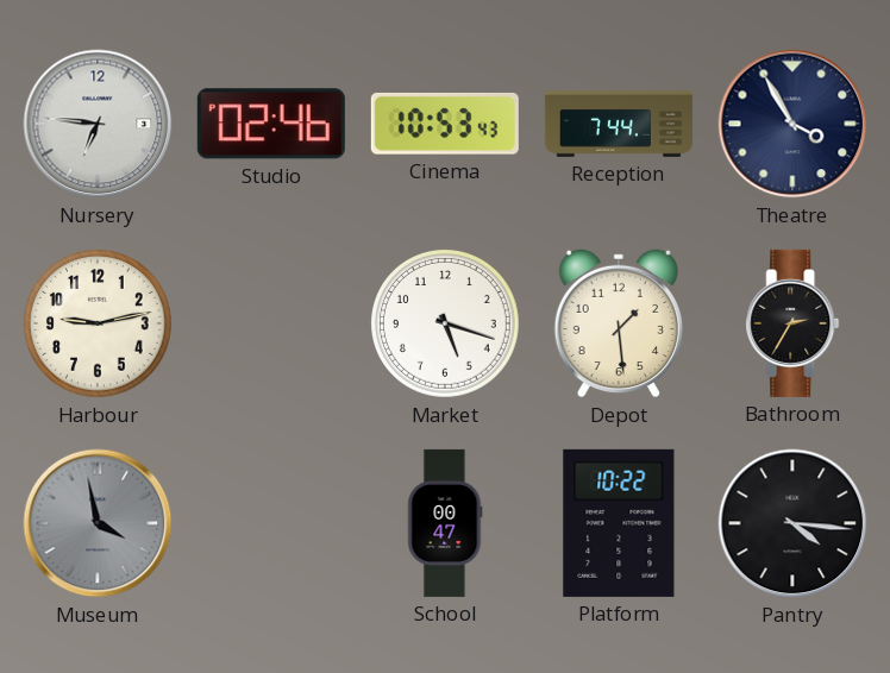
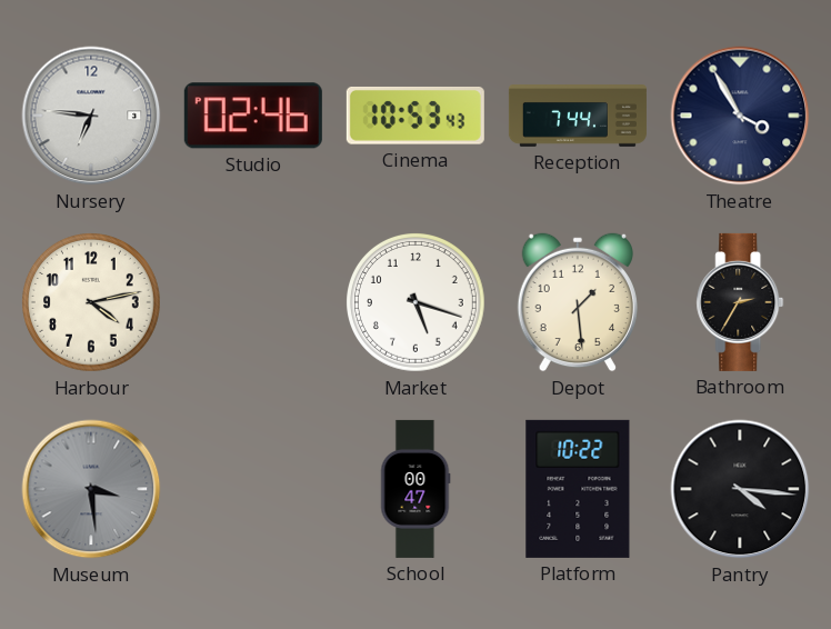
Harbour: 9:13 -> 4:13
Museum: 3:58 -> 3:29
